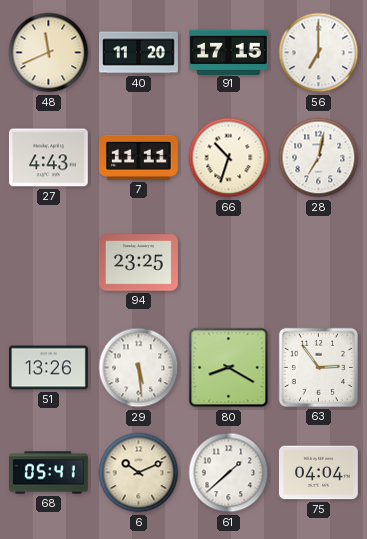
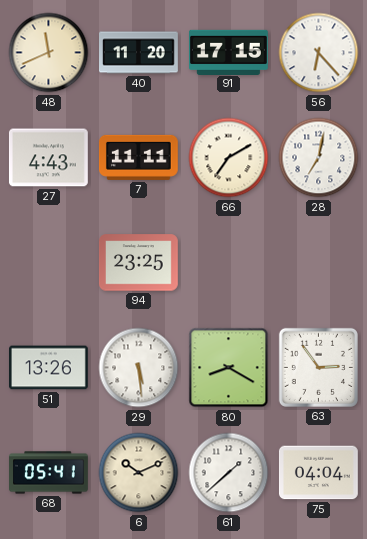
56: 7:00 -> 6:23
66: 10:33 -> 7:10
